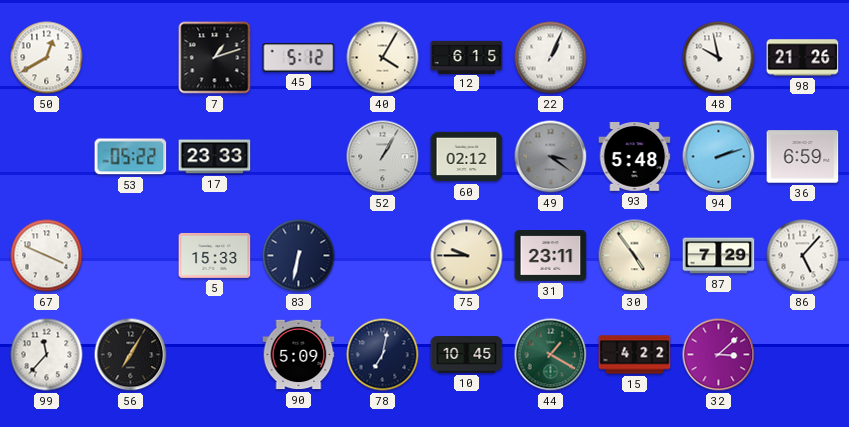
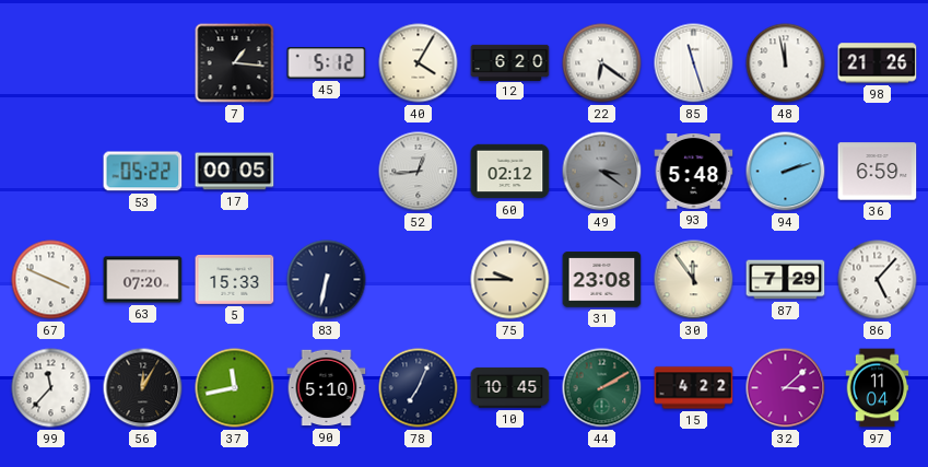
50: 12:40 -> none
7: 1:12 -> 1:16
12: 6:15 -> 6:20
22: 1:04 -> 6:21
85: none -> 11:27
48: 9:58 -> 11:58
17: 23:33 -> 00:05
52: 1:05 -> 12:44
63: none -> 07:20
31: 23:11 -> 23:08
30: 4:54 -> 11:54
56: 7:05 -> 12:05
37: none -> 11:43
90: 5:09 -> 5:10
78: 7:02 -> 7:04
44: 1:20 -> 2:10
97: none -> 11:04
